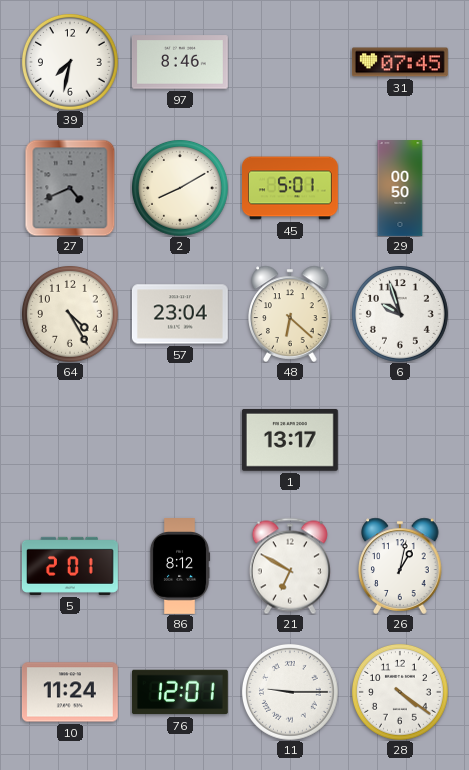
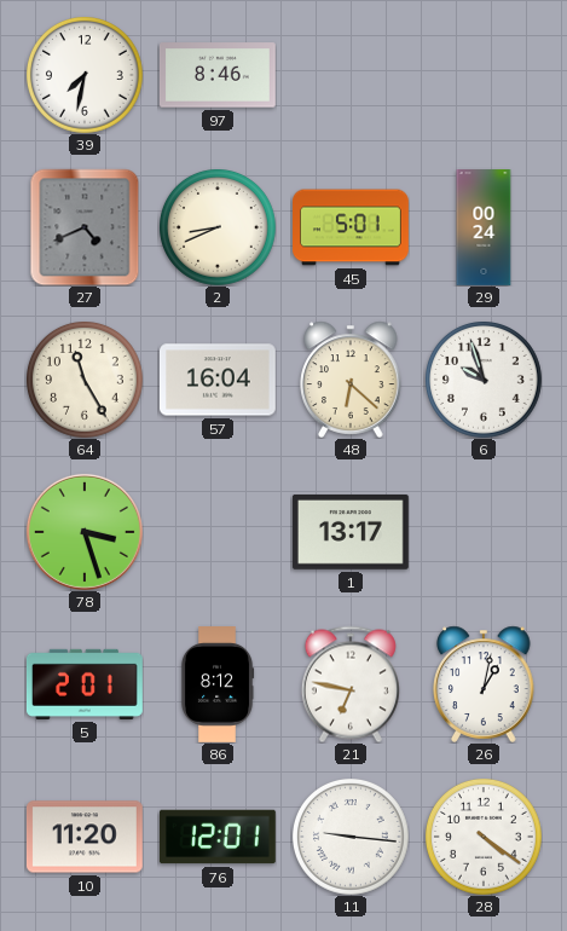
31: 07:45 -> none
2: 8:10 -> 8:41
29: 00:50 -> 00:24
64: 4:25 -> 11:25
57: 23:04 -> 16:04
78: none -> 3:27
21: 6:50 -> 6:47
10: 11:24 -> 11:20
11: 9:15 -> 9:16
